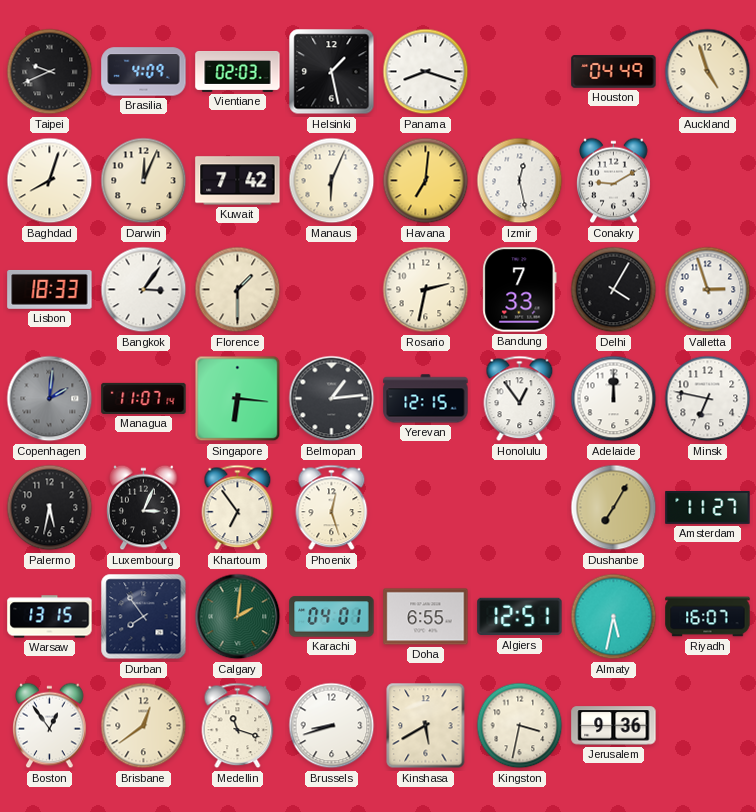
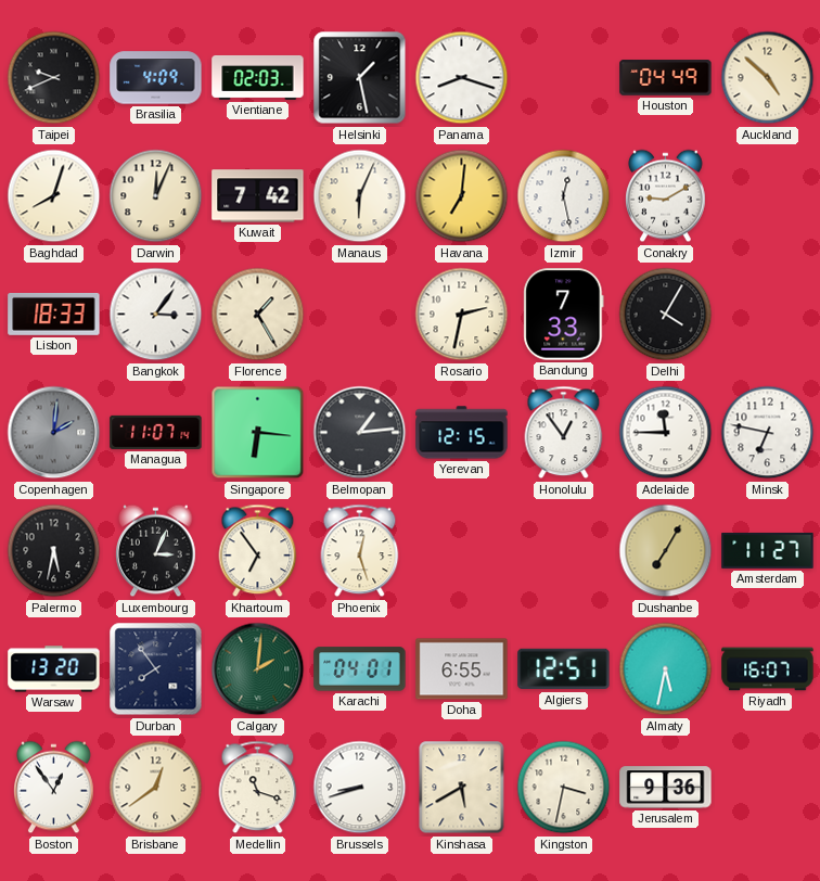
Auckland: 4:57 -> 4:52
Florence: 1:30 -> 1:25
Valletta: 2:57 -> none
Adelaide: 12:00 -> 11:45
Warsaw: 13:15 -> 13:20
